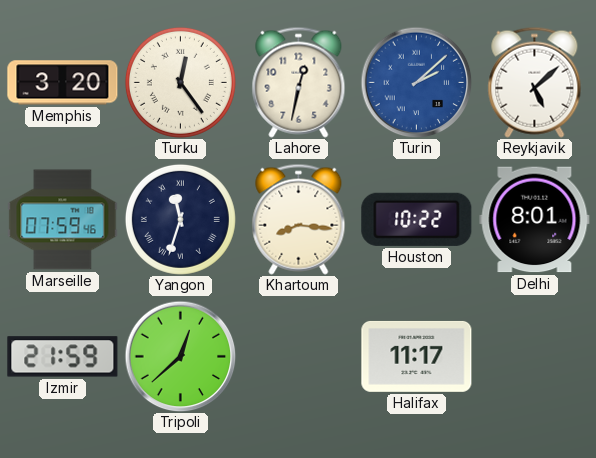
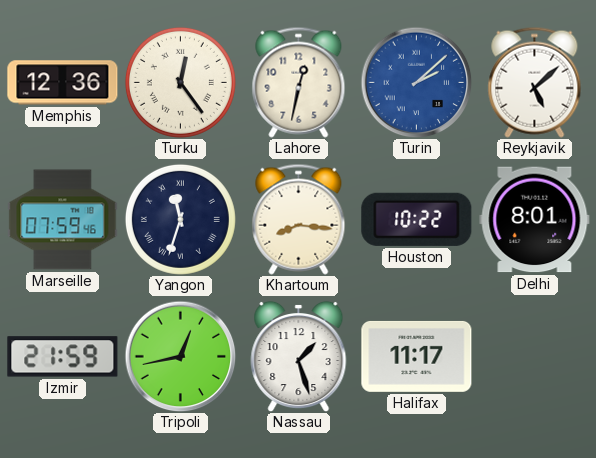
Memphis: 3:20 -> 12:36
Tripoli: 12:38 -> 12:43
Nassau: none -> 1:27
